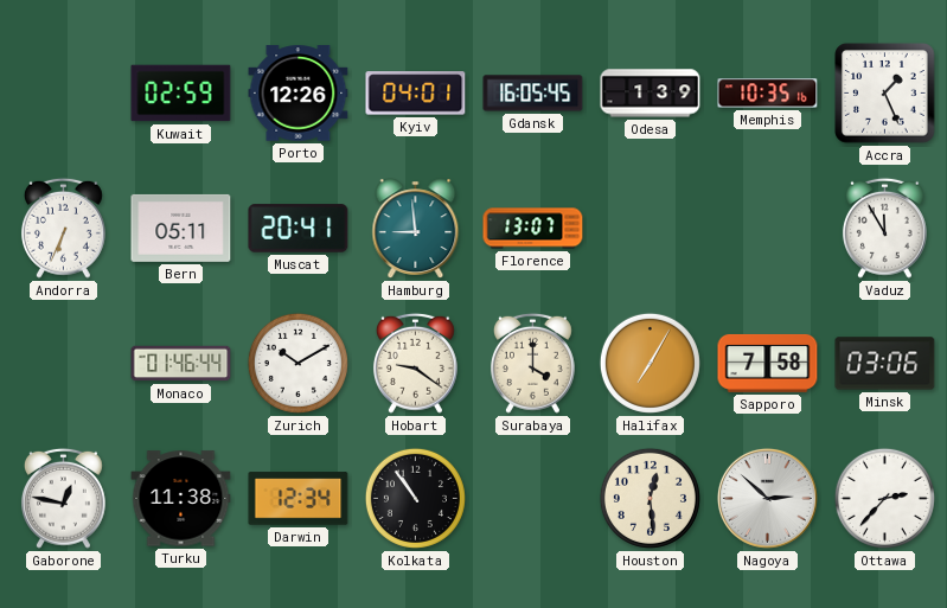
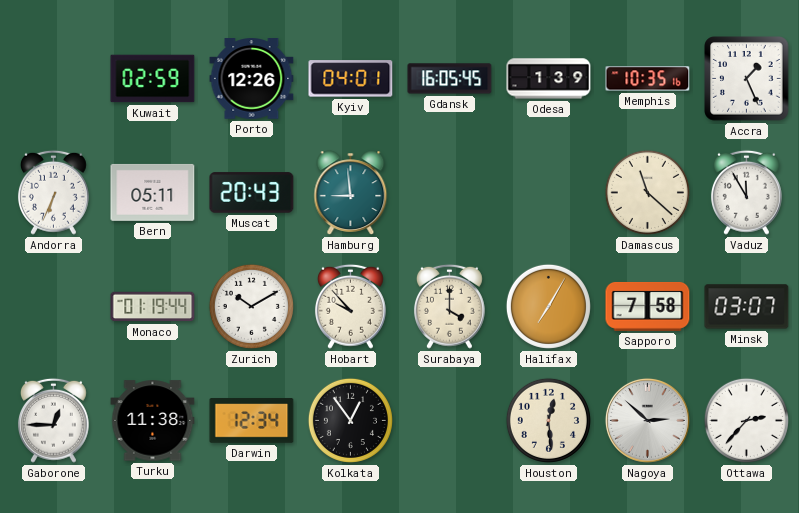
Muscat: 20:41 -> 20:43
Florence: 13:07 -> none
Damascus: none -> 11:22
Monaco: 01:46 -> 01:19
Hobart: 9:21 -> 9:53
Minsk: 03:06 -> 03:07
Gaborone: 12:47 -> 12:45
Kolkata: 10:54 -> 12:54
